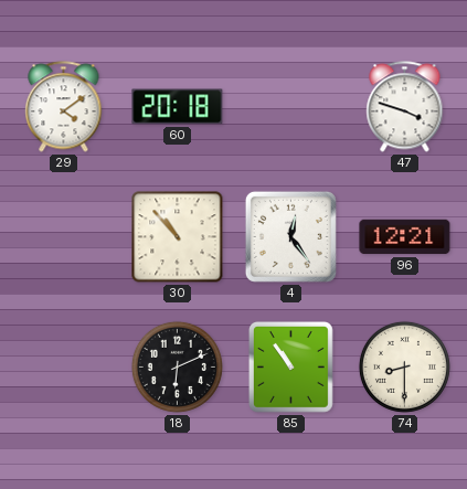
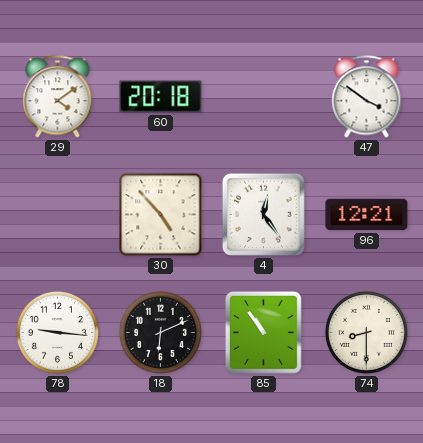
47: 3:48 -> 3:51
30: 10:53 -> 4:53
78: none -> 9:16
